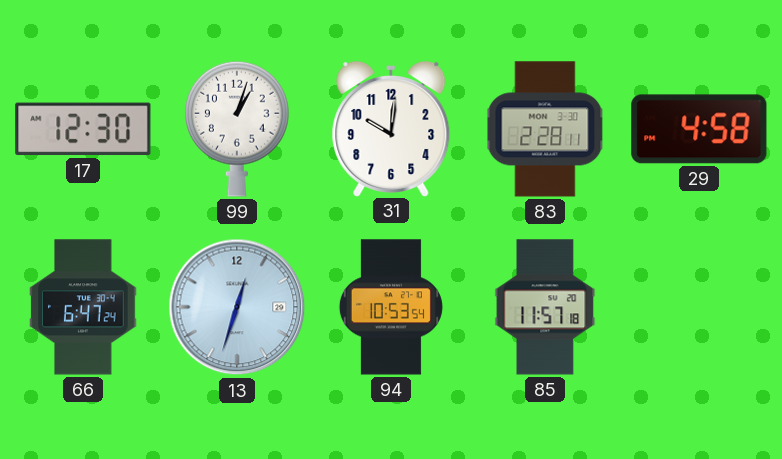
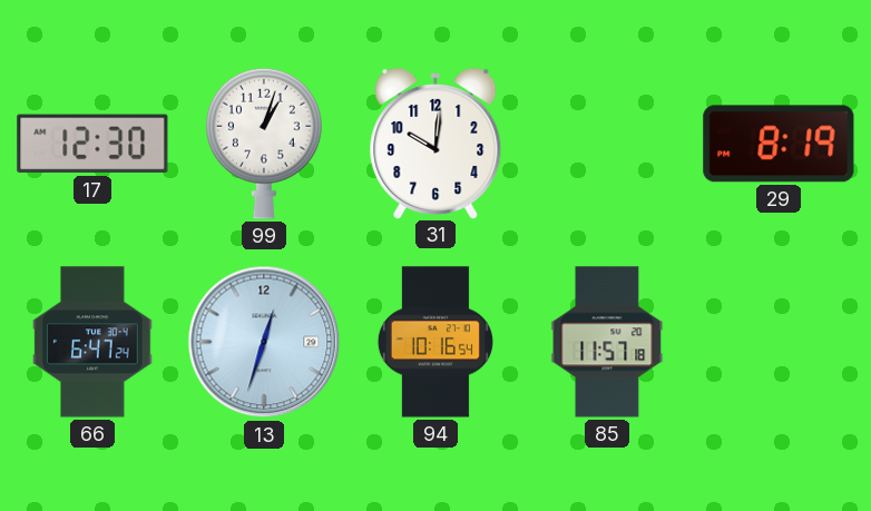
83: 2:28 -> none
29: 4:58 -> 8:19
94: 10:53 -> 10:16
